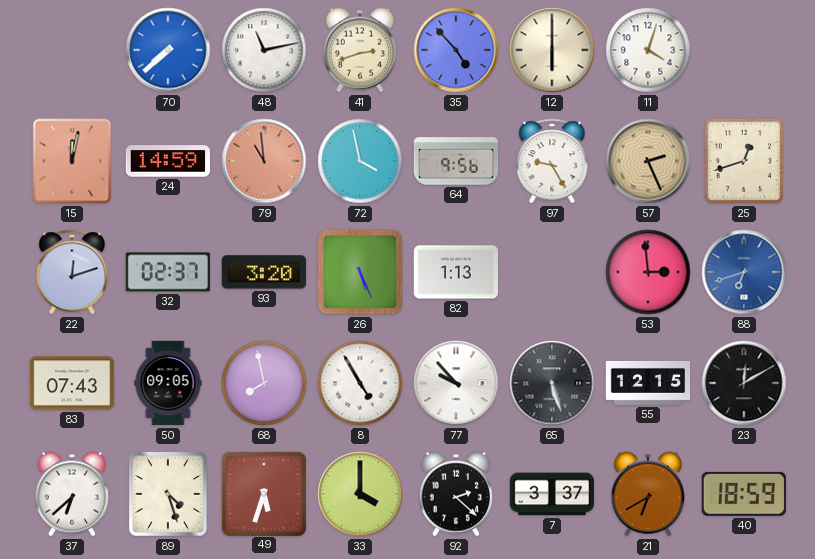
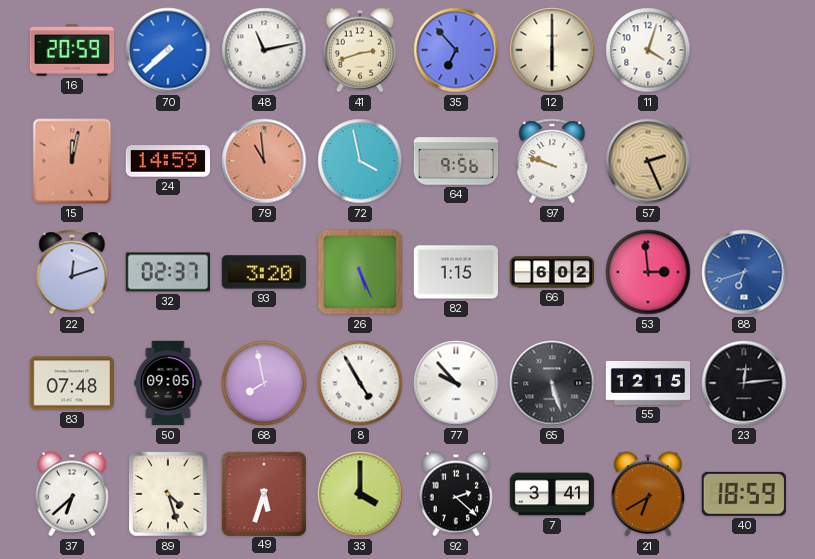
16: none -> 20:59
35: 4:53 -> 6:53
97: 9:25 -> 9:48
25: 12:42 -> none
82: 1:13 -> 1:15
66: none -> 6:02
83: 07:43 -> 07:48
23: 12:10 -> 12:14
7: 3:37 -> 3:41
